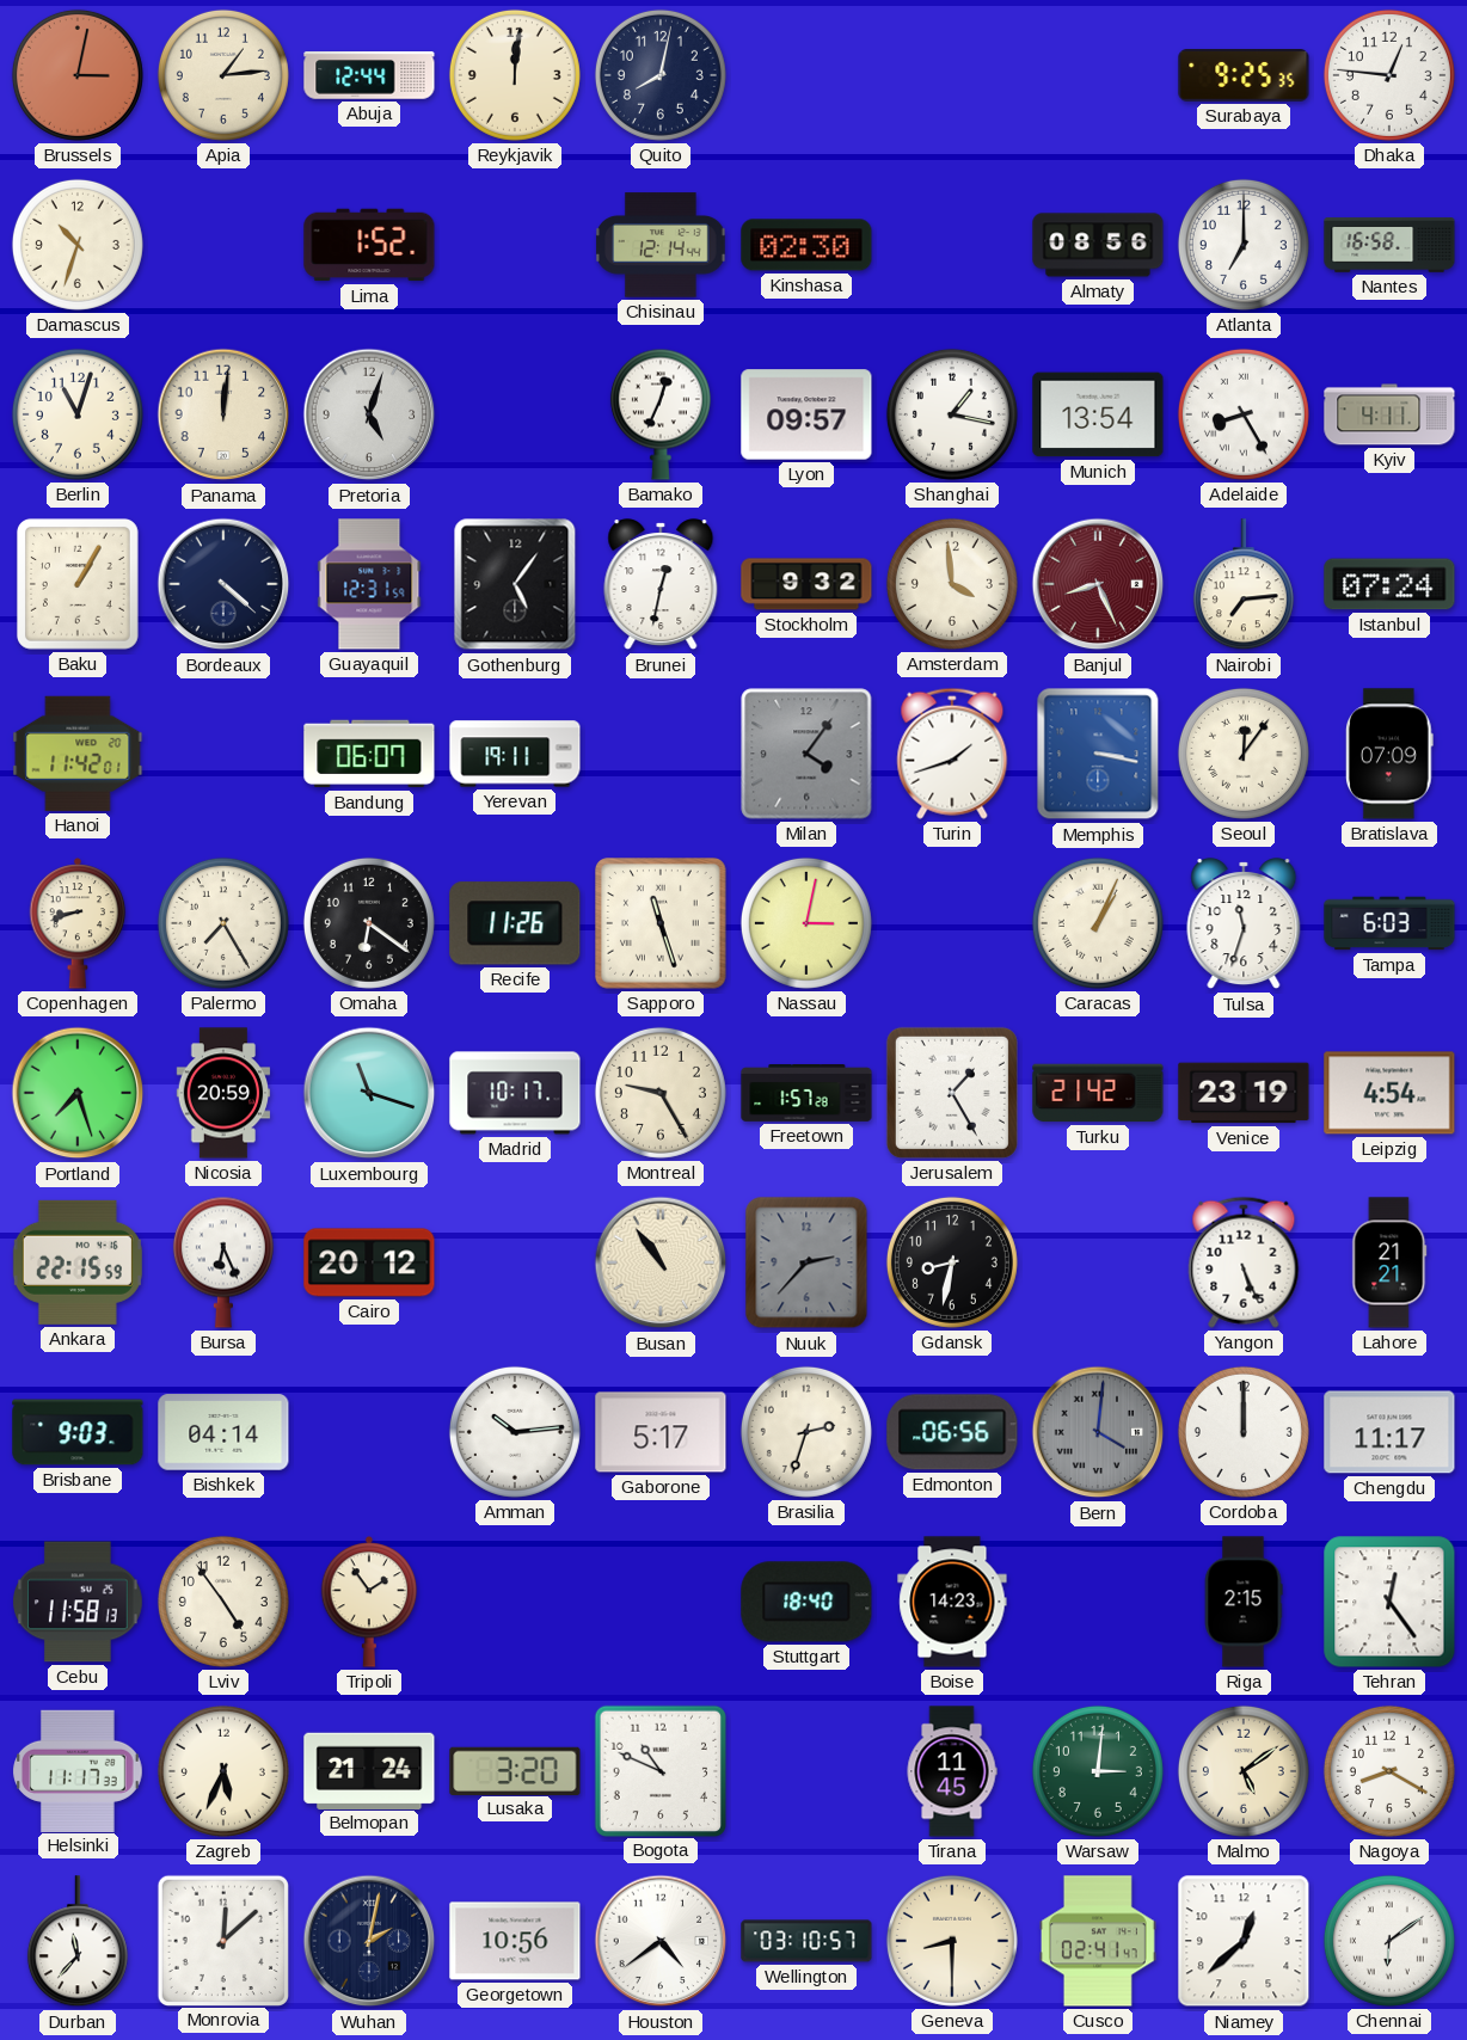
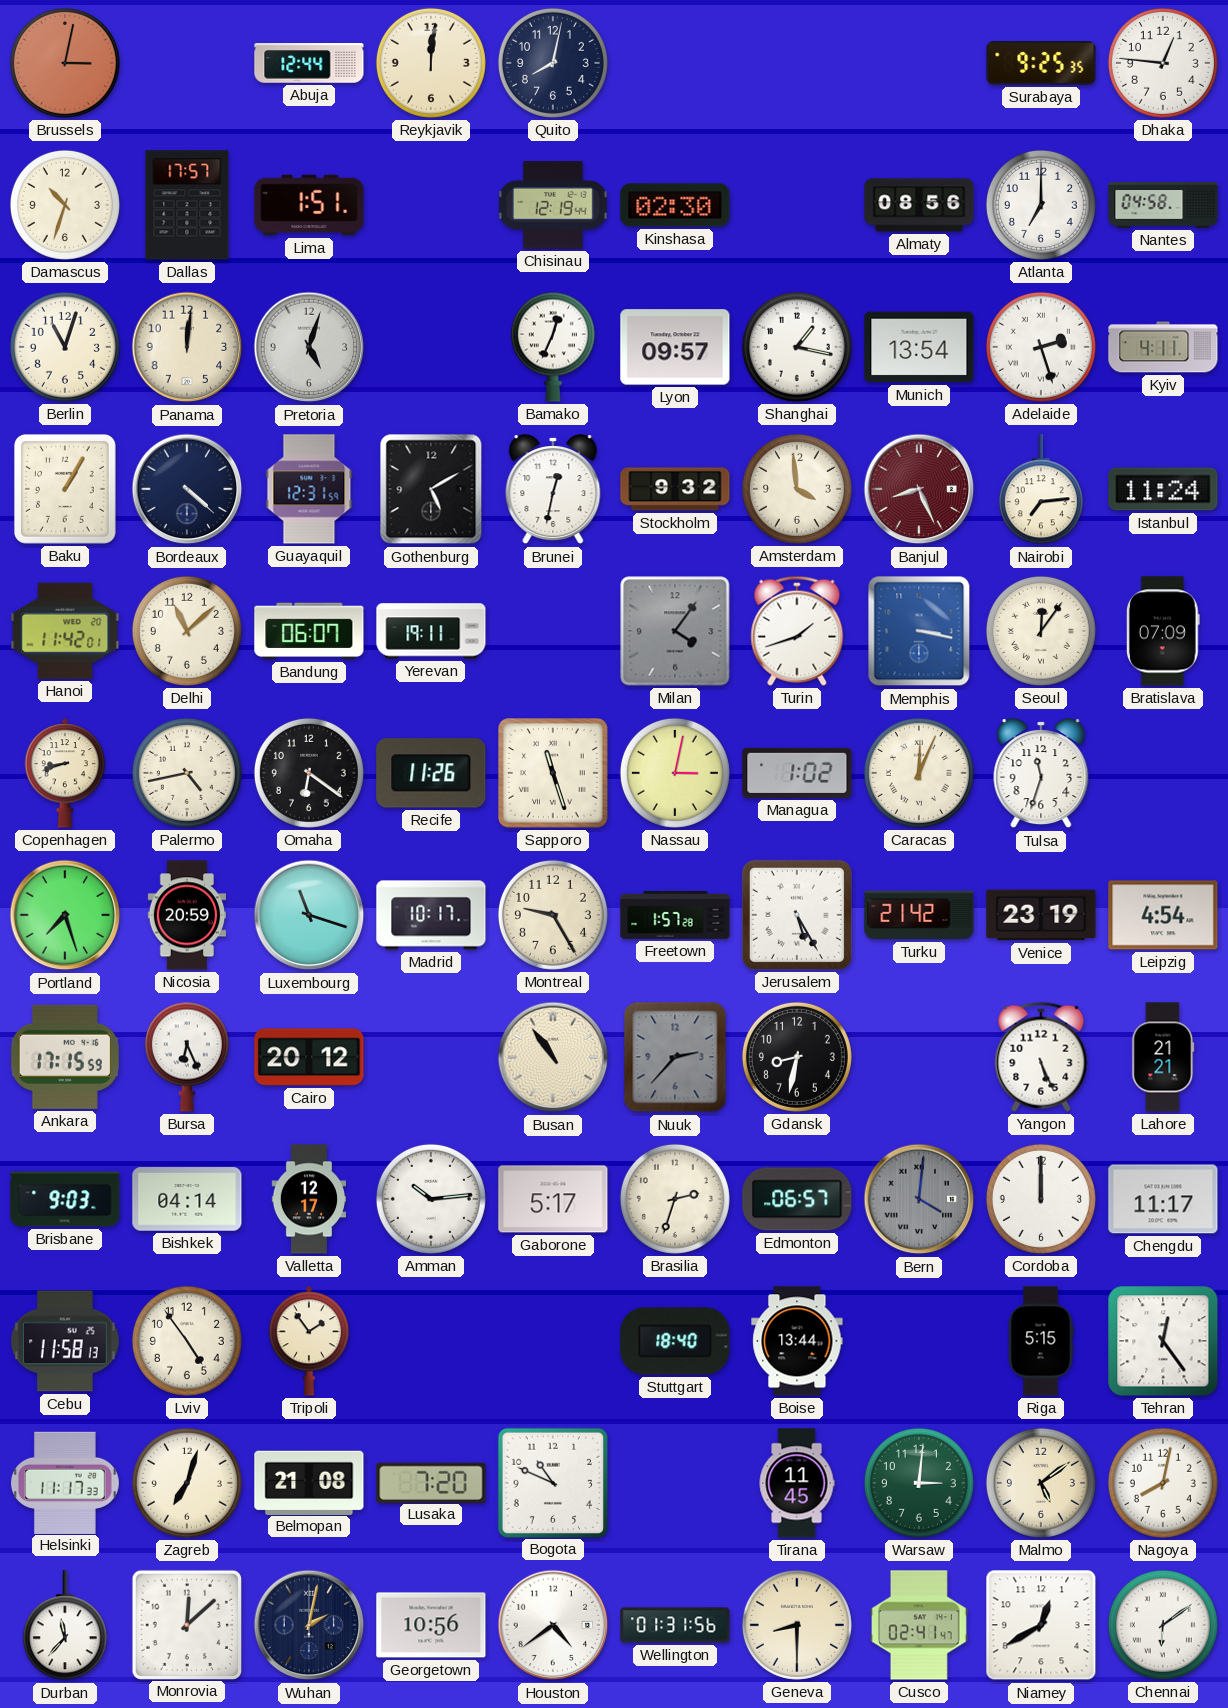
Apia: 1:14 -> none
Dallas: none -> 17:57
Lima: 1:52 -> 1:51
Chisinau: 12:14 -> 12:19
Nantes: 16:58 -> 04:58
Adelaide: 8:25 -> 2:27
Gothenburg: 5:06 -> 5:10
Istanbul: 07:24 -> 11:24
Delhi: none -> 11:08
Palermo: 7:25 -> 4:43
Managua: none -> 1:02
Caracas: 1:04 -> 12:04
Tampa: 6:03 -> none
Jerusalem: 1:25 -> 5:25
Ankara: 22:15 -> 17:15
Valletta: none -> 12:17
Edmonton: 06:56 -> 06:57
Boise: 14:23 -> 13:44
Riga: 2:15 -> 5:15
Zagreb: 5:34 -> 7:03
Belmopan: 21:24 -> 21:08
Lusaka: 3:20 -> 7:20
Nagoya: 8:20 -> 8:02
Wellington: 03:10 -> 01:31
Niamey: 12:38 -> 12:40
